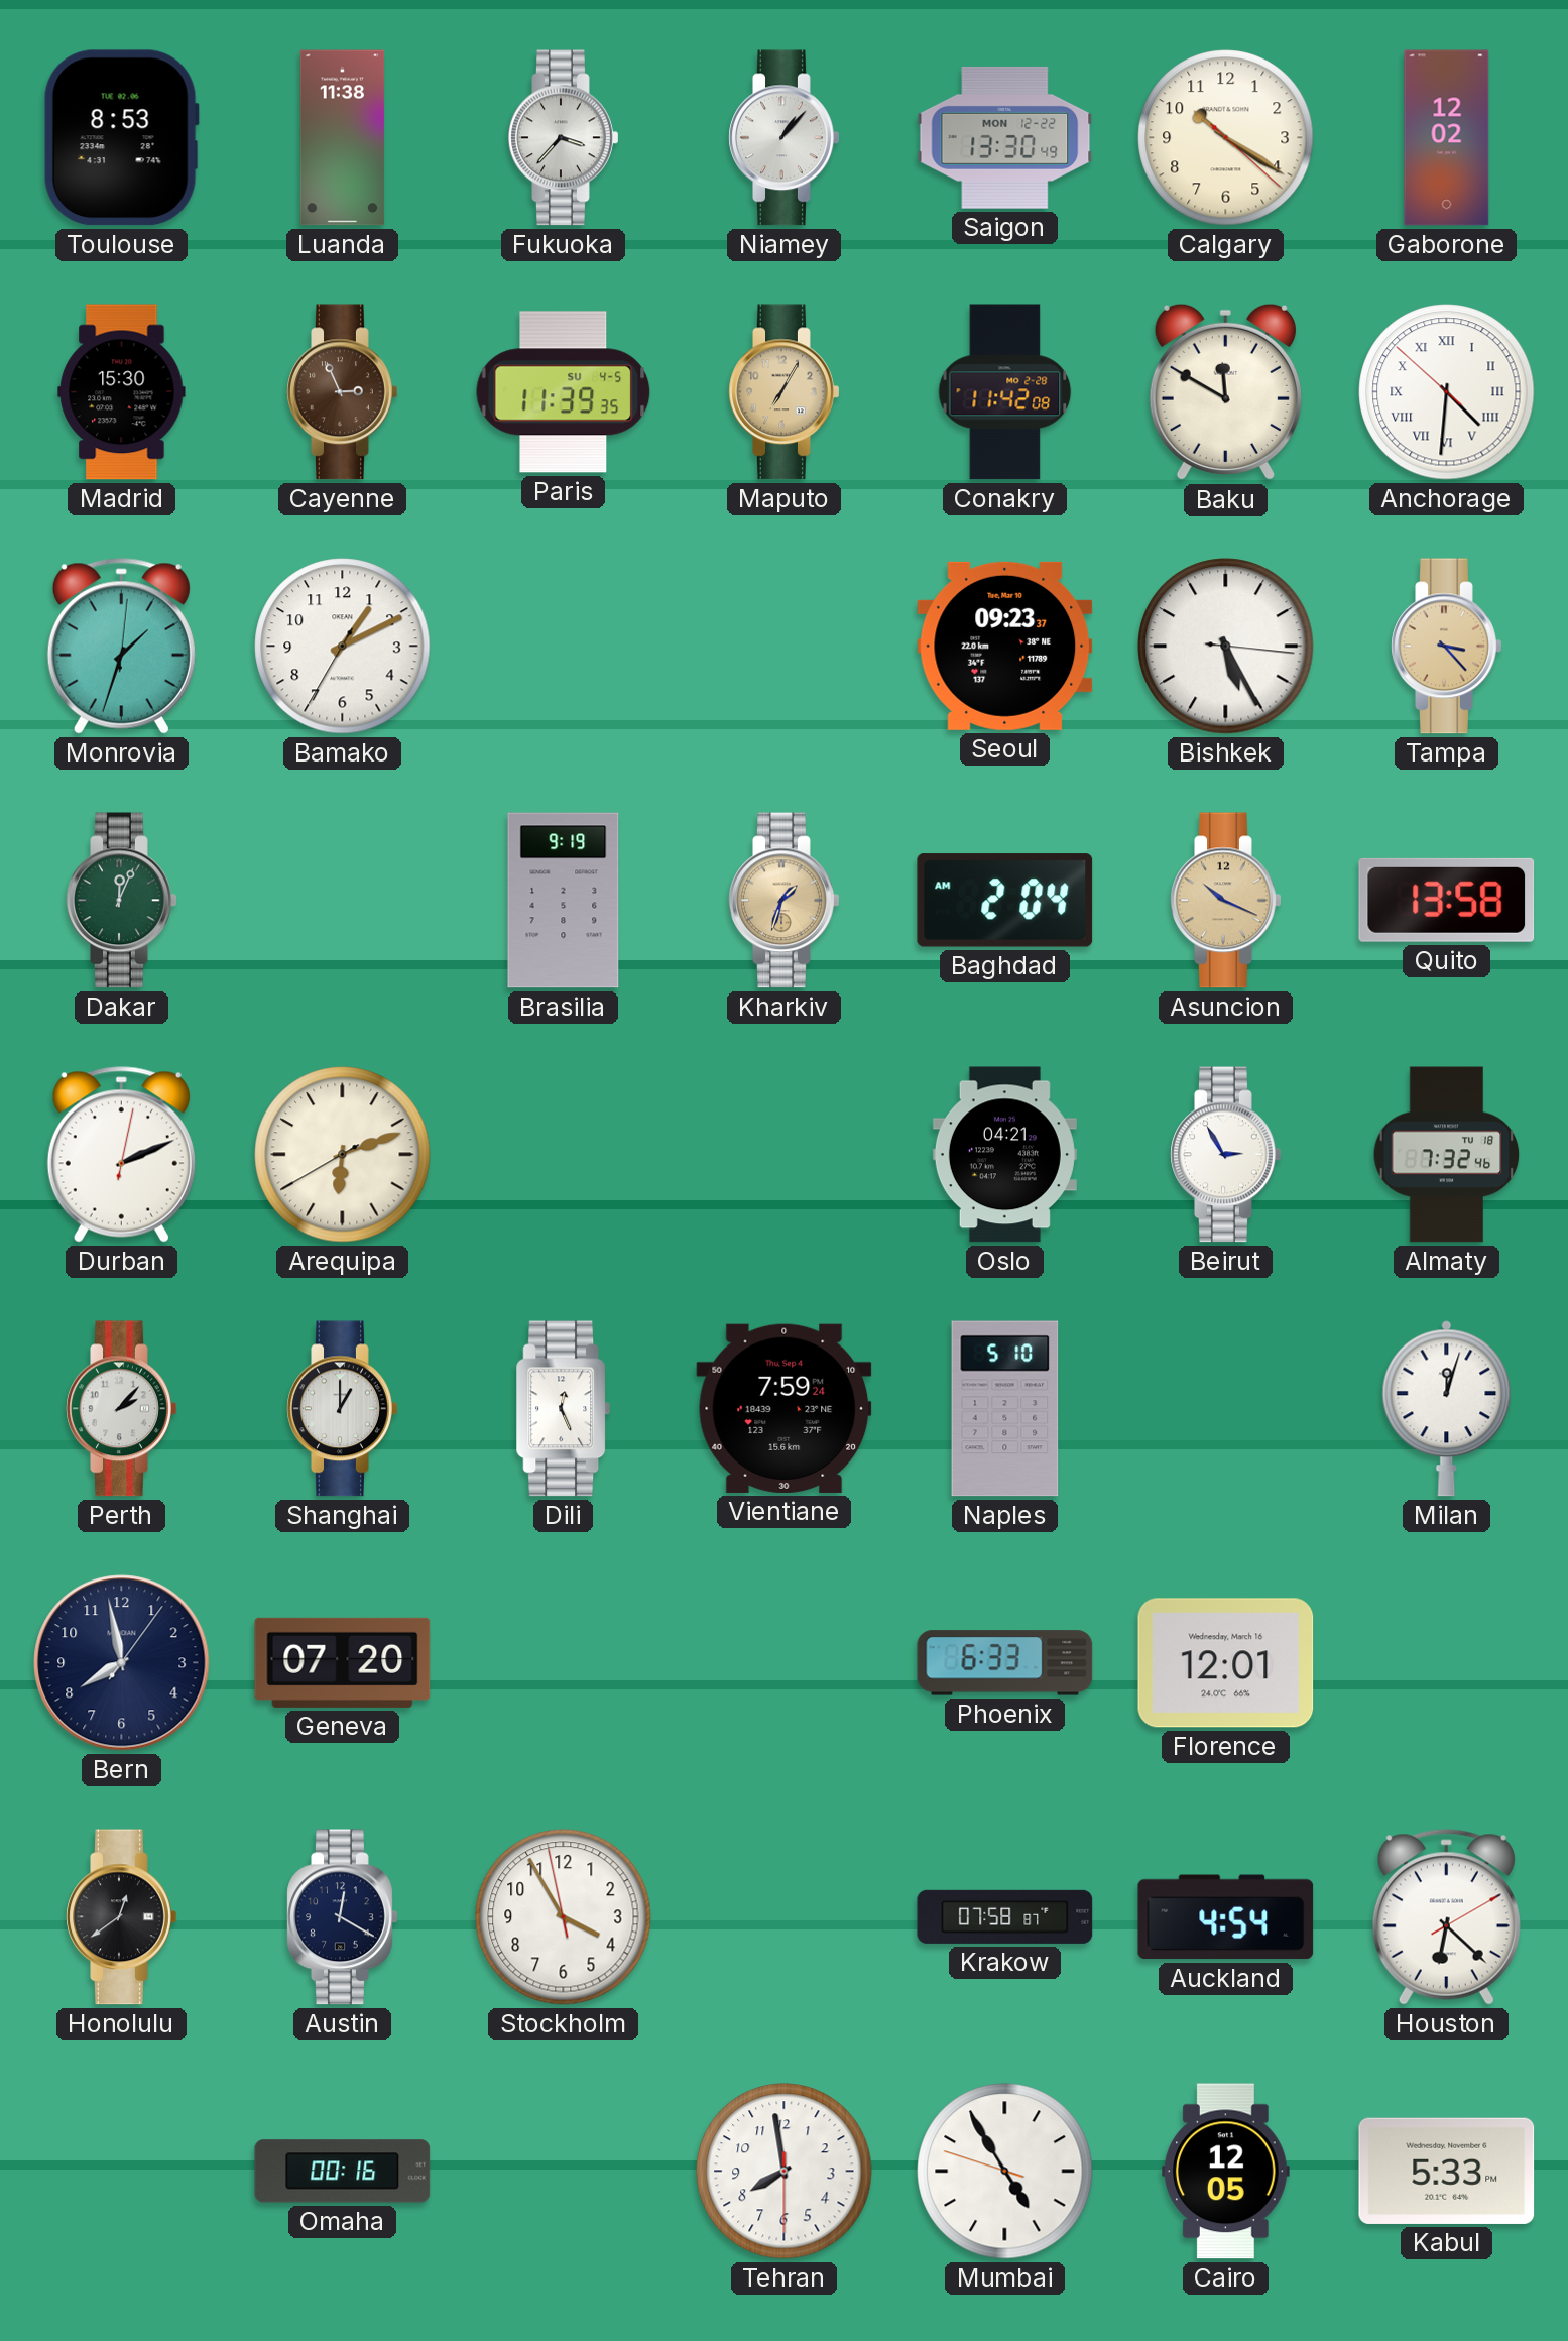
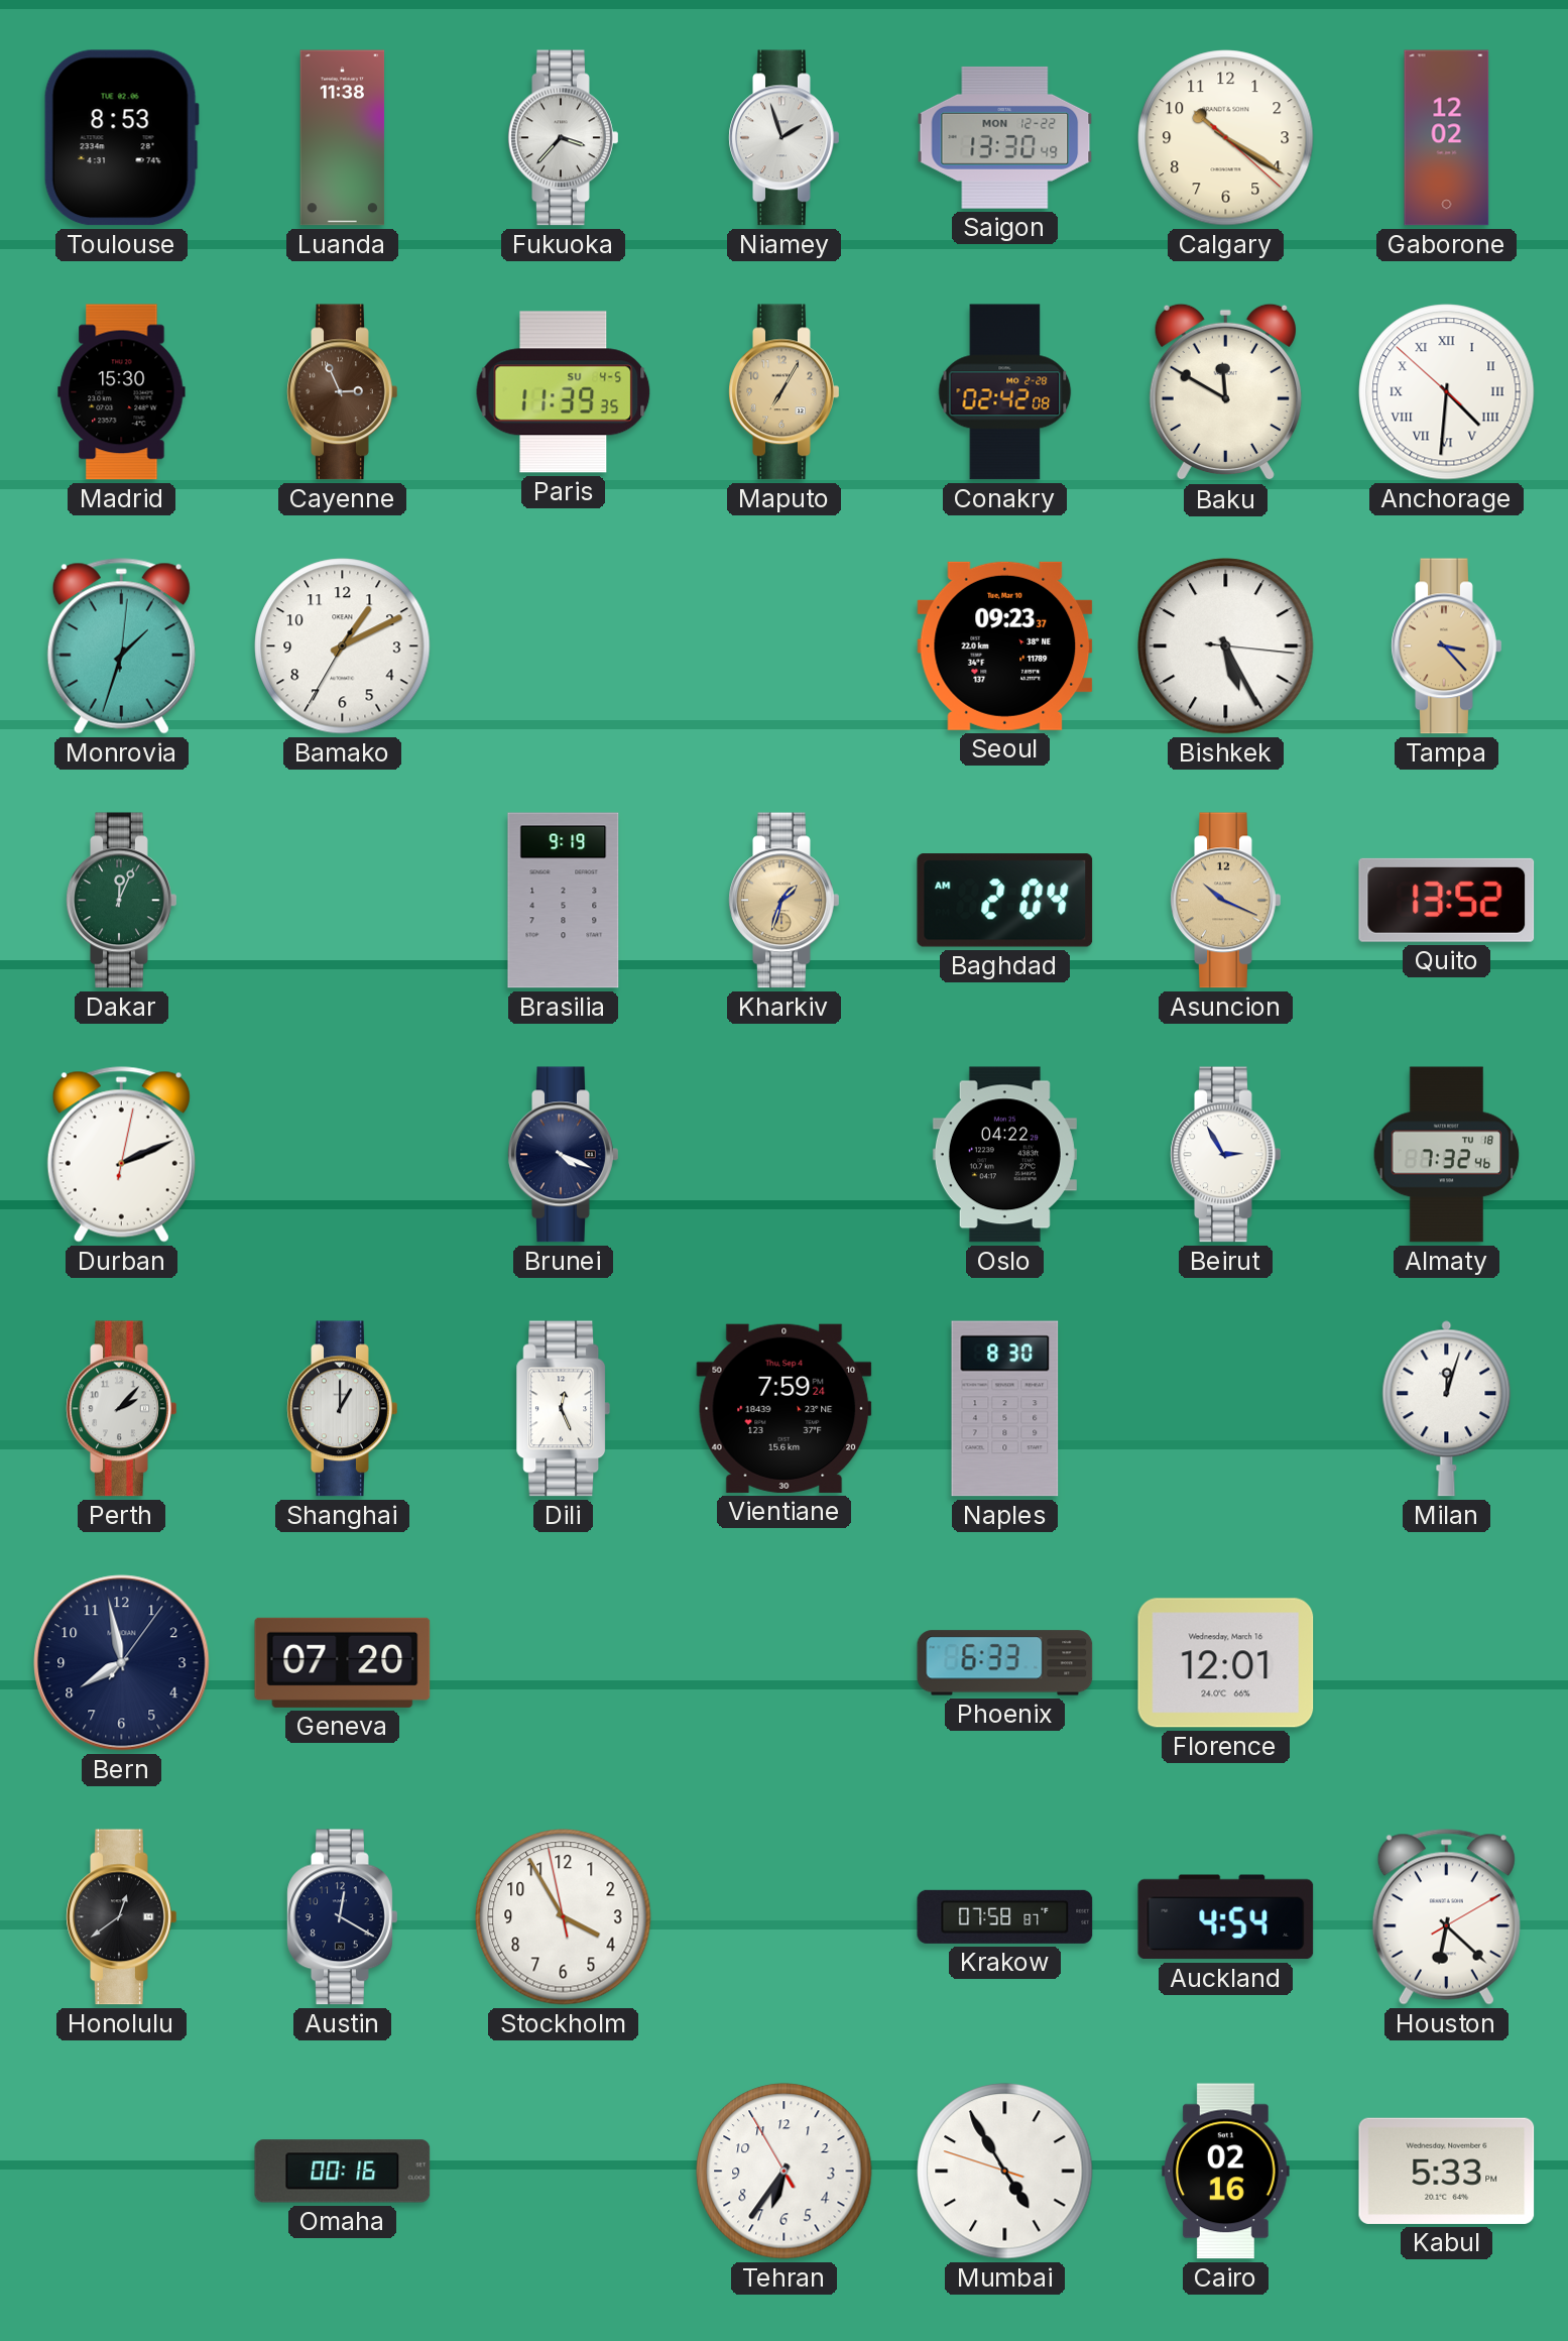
Niamey: 1:07 -> 1:57
Conakry: 11:42 -> 02:42
Quito: 13:58 -> 13:52
Arequipa: 6:11 -> none
Brunei: none -> 4:19
Oslo: 04:21 -> 04:22
Naples: 5:10 -> 8:30
Tehran: 7:58 -> 6:35
Cairo: 12:05 -> 02:16
